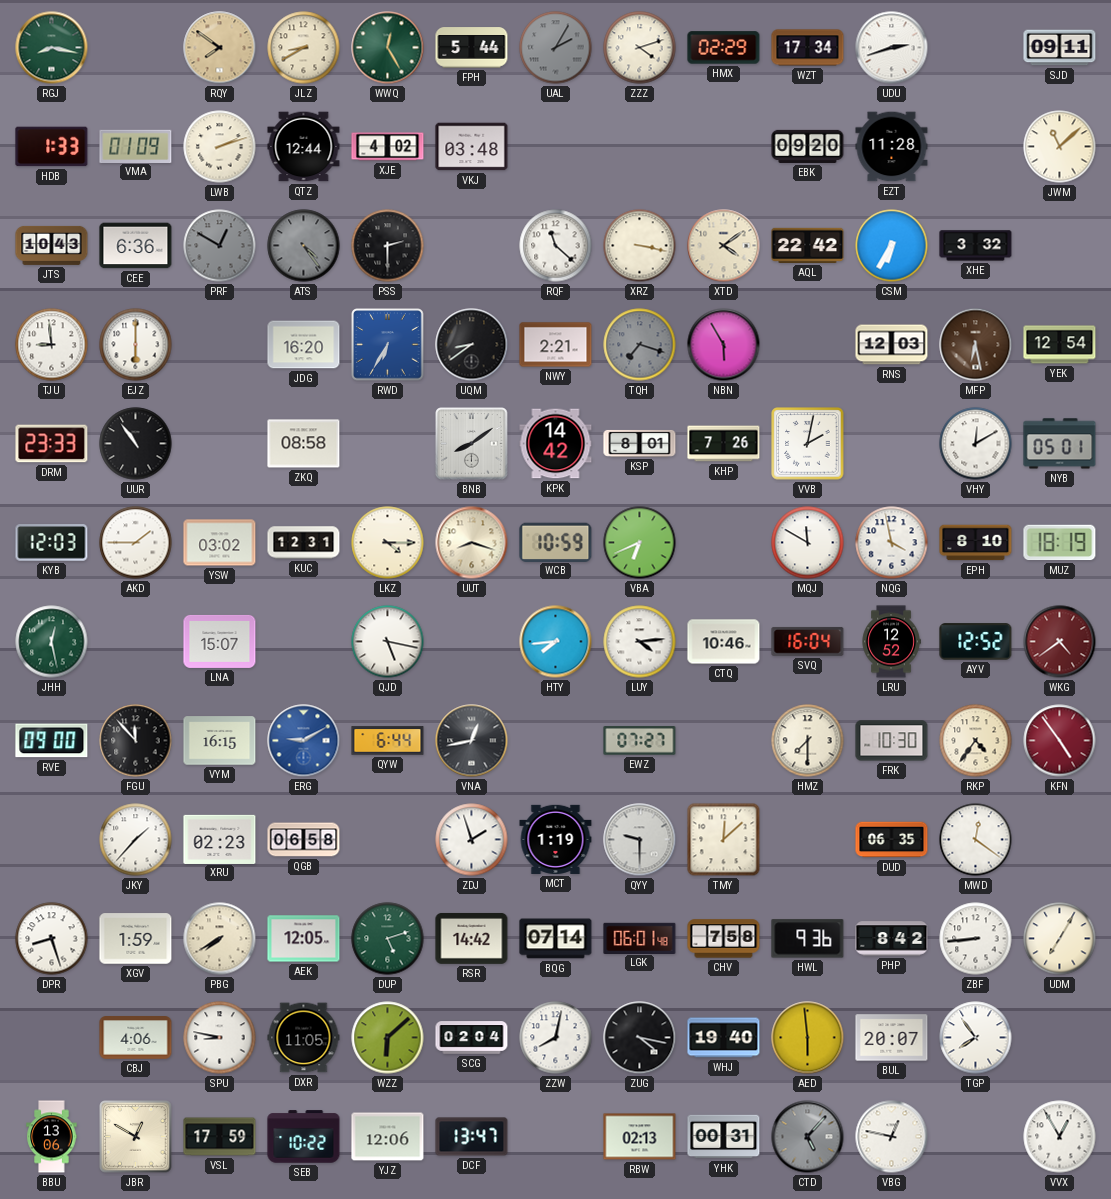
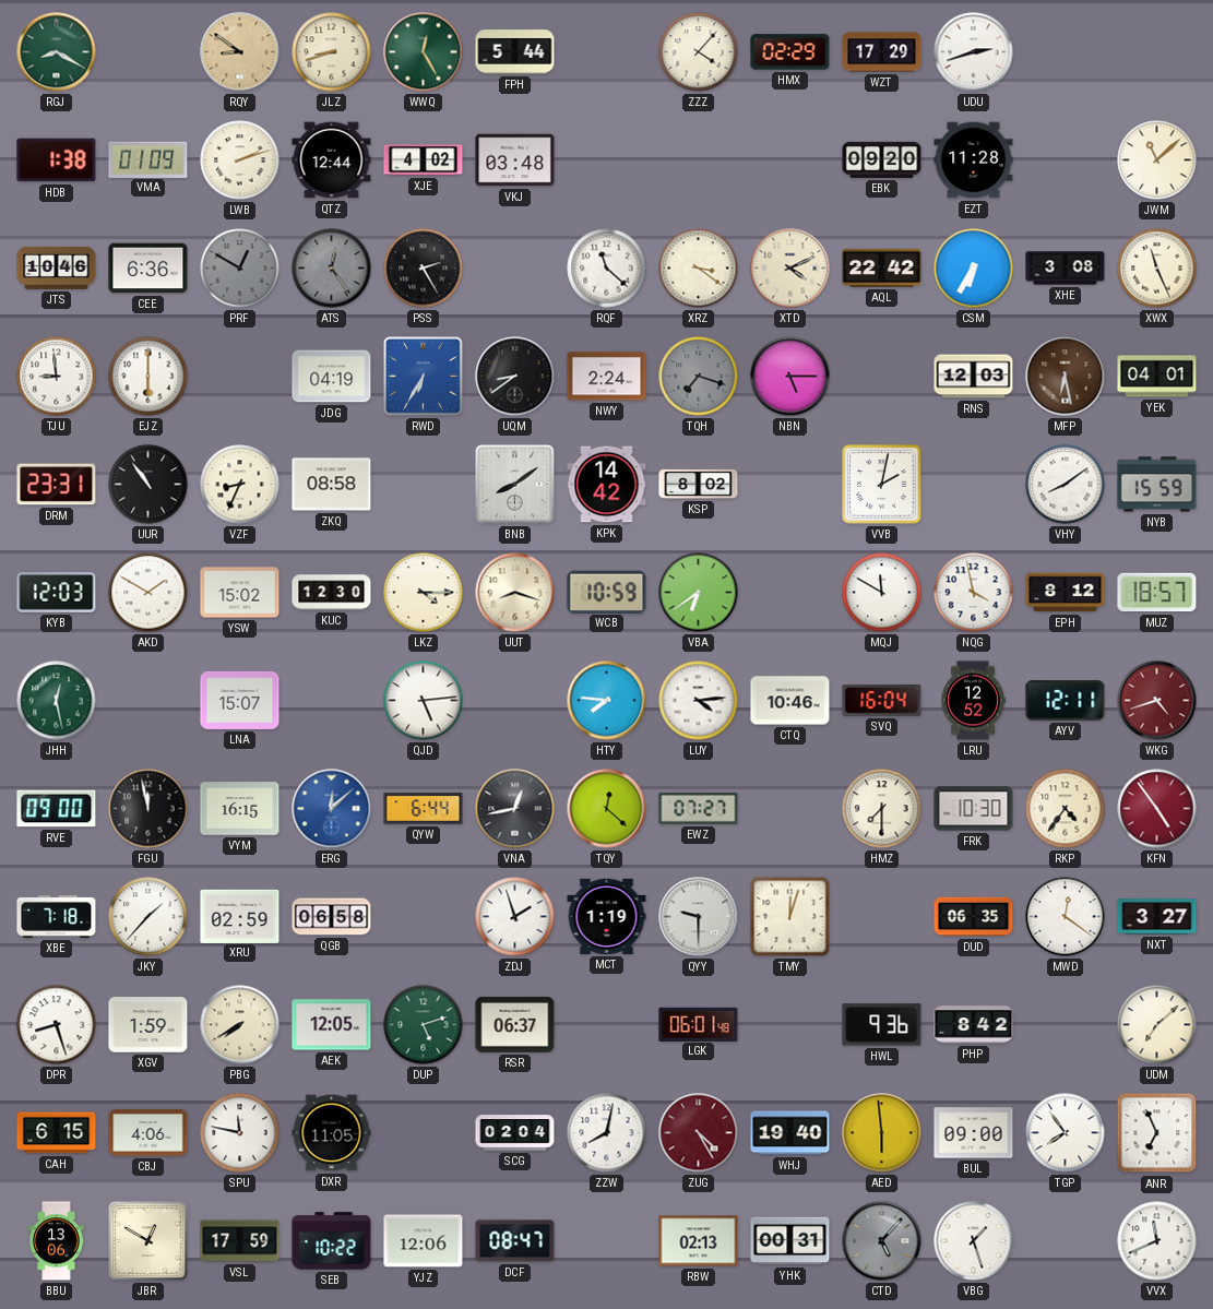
RGJ: 8:17 -> 8:20
RQY: 7:51 -> 8:51
JLZ: 8:40 -> 8:42
UAL: 2:05 -> none
ZZZ: 4:12 -> 4:07
WZT: 17:34 -> 17:29
SJD: 09:11 -> none
HDB: 1:33 -> 1:38
JTS: 10:43 -> 10:46
ATS: 4:24 -> 12:24
PSS: 2:30 -> 2:25
XRZ: 3:17 -> 3:21
XTD: 4:09 -> 4:11
XHE: 3:32 -> 3:08
XWX: none -> 11:26
JDG: 16:20 -> 04:19
NWY: 2:21 -> 2:24
NBN: 5:55 -> 5:15
YEK: 12:54 -> 04:01
DRM: 23:33 -> 23:31
VZF: none -> 8:34
KSP: 8:01 -> 8:02
KHP: 7:26 -> none
VHY: 12:10 -> 8:09
NYB: 05:01 -> 15:59
AKD: 1:45 -> 1:50
YSW: 03:02 -> 15:02
KUC: 12:31 -> 12:30
VBA: 6:41 -> 6:39
EPH: 8:10 -> 8:12
MUZ: 18:19 -> 18:57
QJD: 5:17 -> 5:14
HTY: 7:44 -> 7:46
AYV: 12:52 -> 12:11
WKG: 4:39 -> 4:42
FGU: 11:53 -> 11:58
ERG: 9:10 -> 12:08
TQY: none -> 12:22
XBE: none -> 7:18
XRU: 02:23 -> 02:59
TMY: 12:08 -> 12:03
NXT: none -> 3:27
RSR: 14:42 -> 06:37
BQG: 07:14 -> none
CHV: 7:58 -> none
ZBF: 8:44 -> none
UDM: 7:05 -> 7:08
CAH: none -> 6:15
SPU: 8:47 -> 11:47
WZZ: 6:08 -> none
ZUG: 4:17 -> 4:25
ZUG dial: black -> burgundy
BUL: 20:07 -> 09:00
ANR: none -> 6:56
DCF: 13:47 -> 08:47
VBG: 12:47 -> 1:27
VVX: 12:55 -> 11:41
